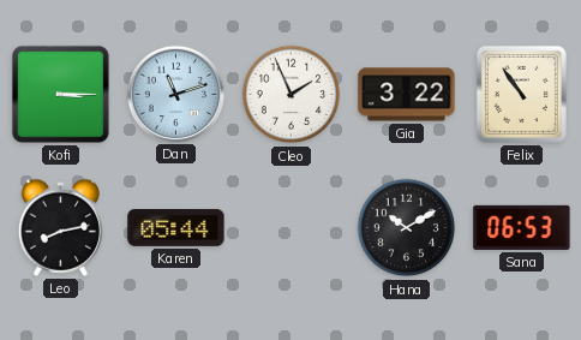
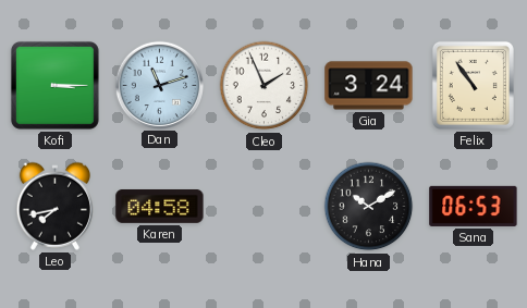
Gia: 3:22 -> 3:24
Leo: 8:13 -> 7:43
Karen: 05:44 -> 04:58
